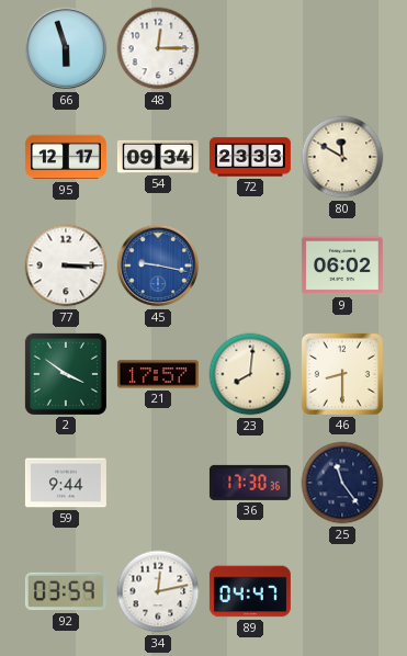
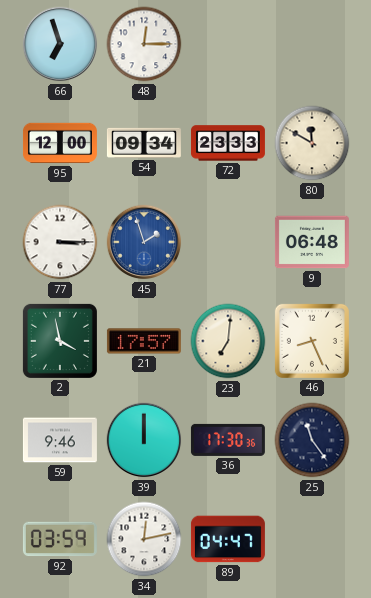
66: 5:57 -> 6:57
95: 12:17 -> 12:00
45: 9:17 -> 1:57
9: 06:02 -> 06:48
2: 3:51 -> 3:58
23: 8:01 -> 7:01
46: 8:30 -> 8:26
59: 9:44 -> 9:46
39: none -> 12:00
